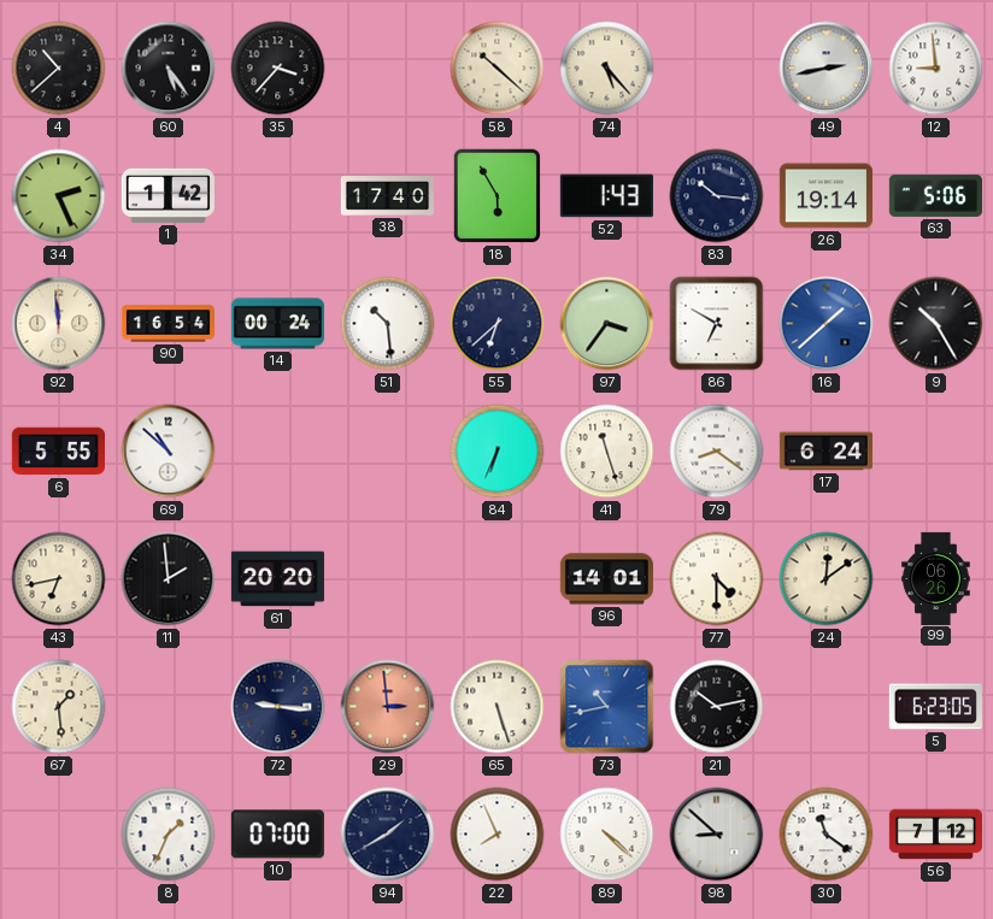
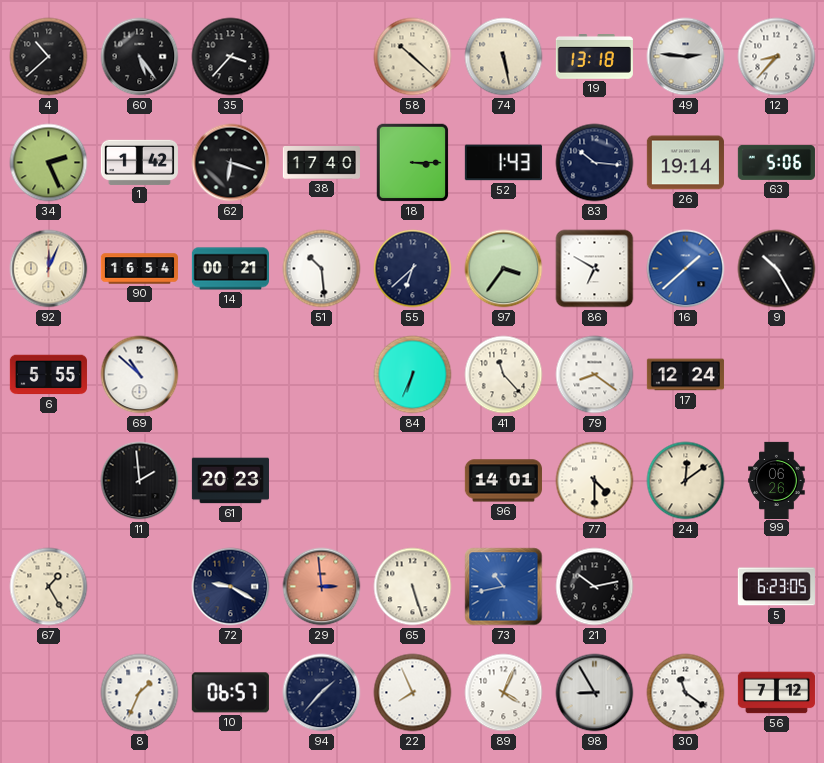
74: 5:23 -> 5:28
19: none -> 13:18
49: 2:43 -> 2:46
12: 8:59 -> 8:37
62: none -> 6:18
18: 5:55 -> 3:15
92: 11:59 -> 12:04
14: 00:24 -> 00:21
41: 11:27 -> 11:23
17: 6:24 -> 12:24
43: 6:43 -> none
61: 20:20 -> 20:23
67: 1:29 -> 1:25
72: 9:16 -> 9:20
10: 07:00 -> 06:57
94: 1:40 -> 1:37
89: 4:22 -> 4:04
98: 8:52 -> 8:55
